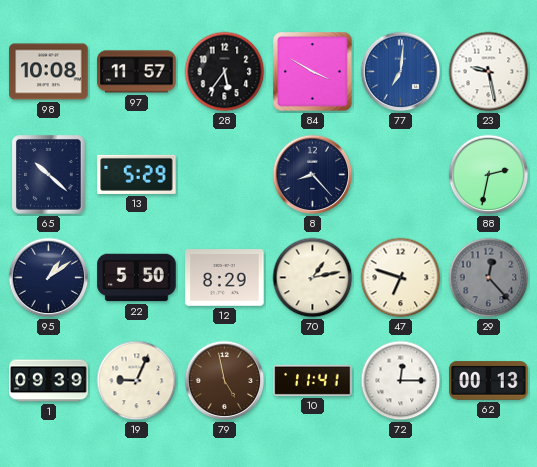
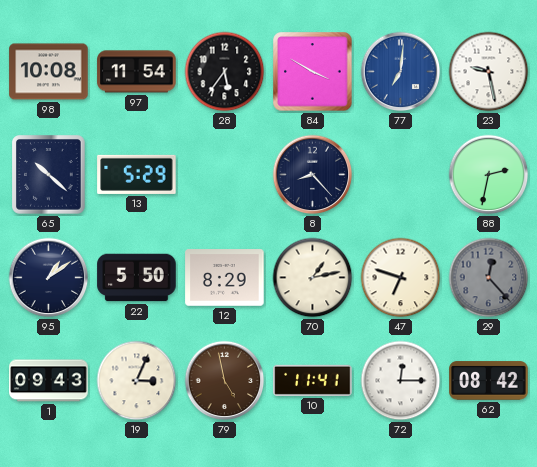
97: 11:57 -> 11:54
1: 09:39 -> 09:43
19: 9:04 -> 3:04
62: 00:13 -> 08:42
